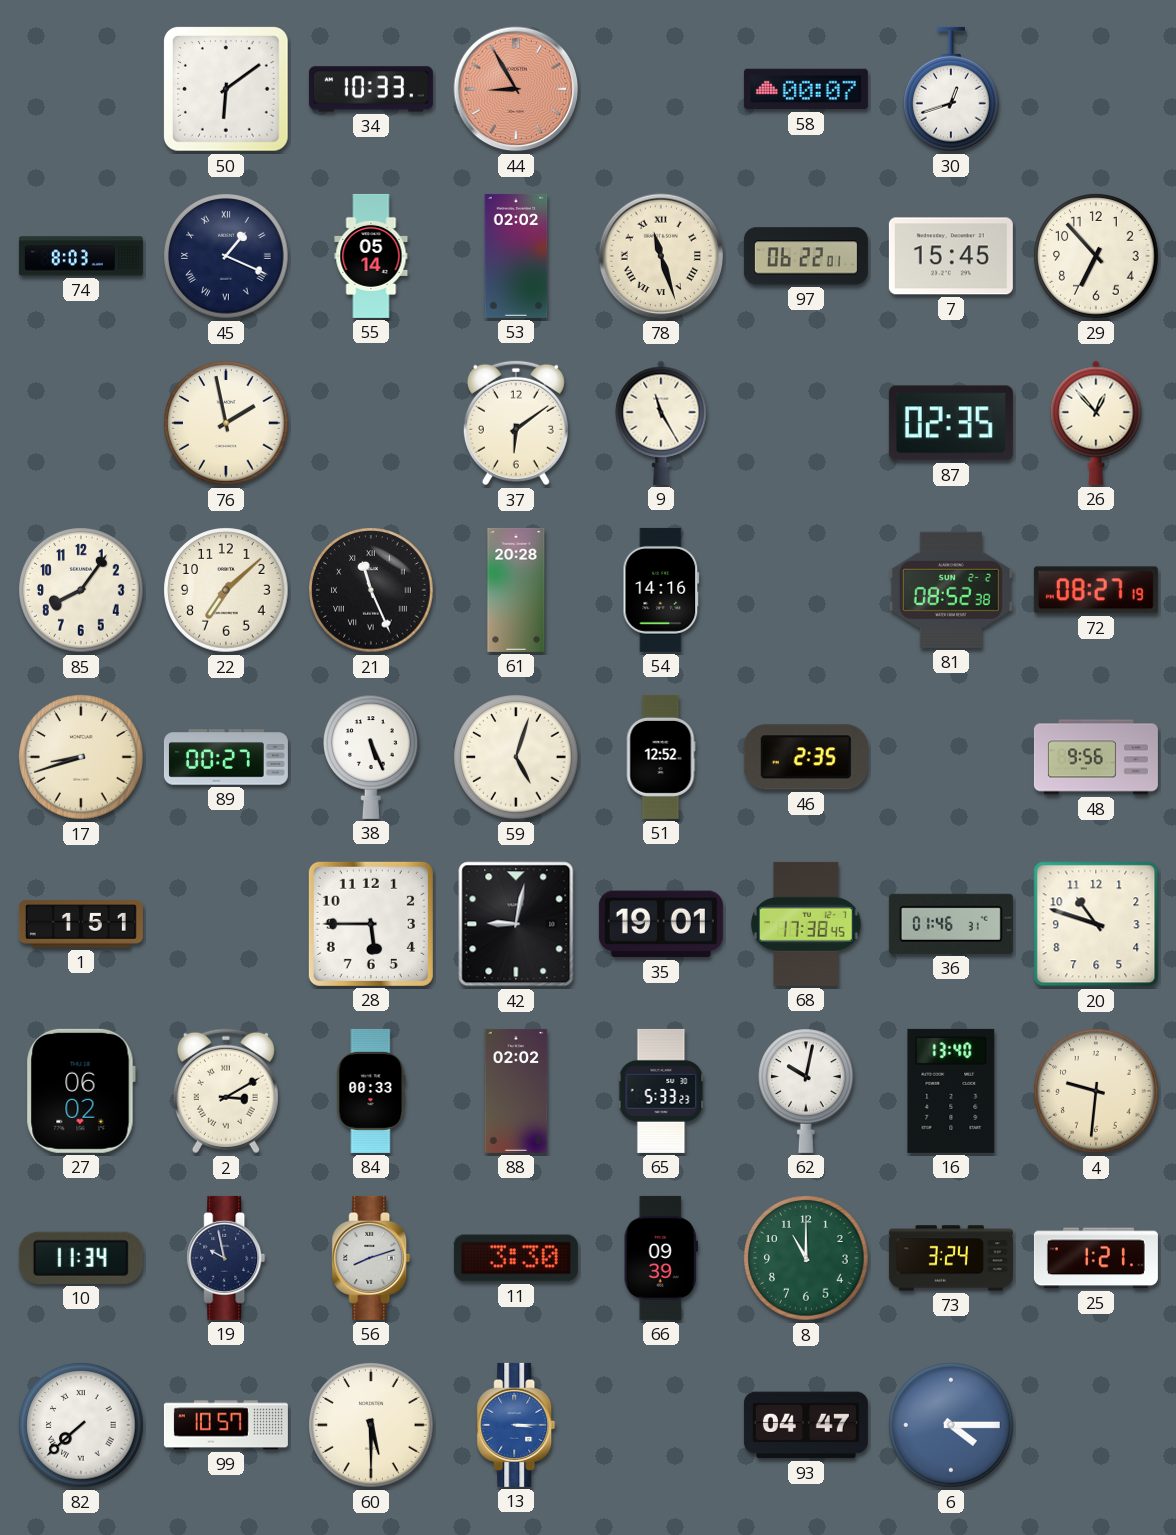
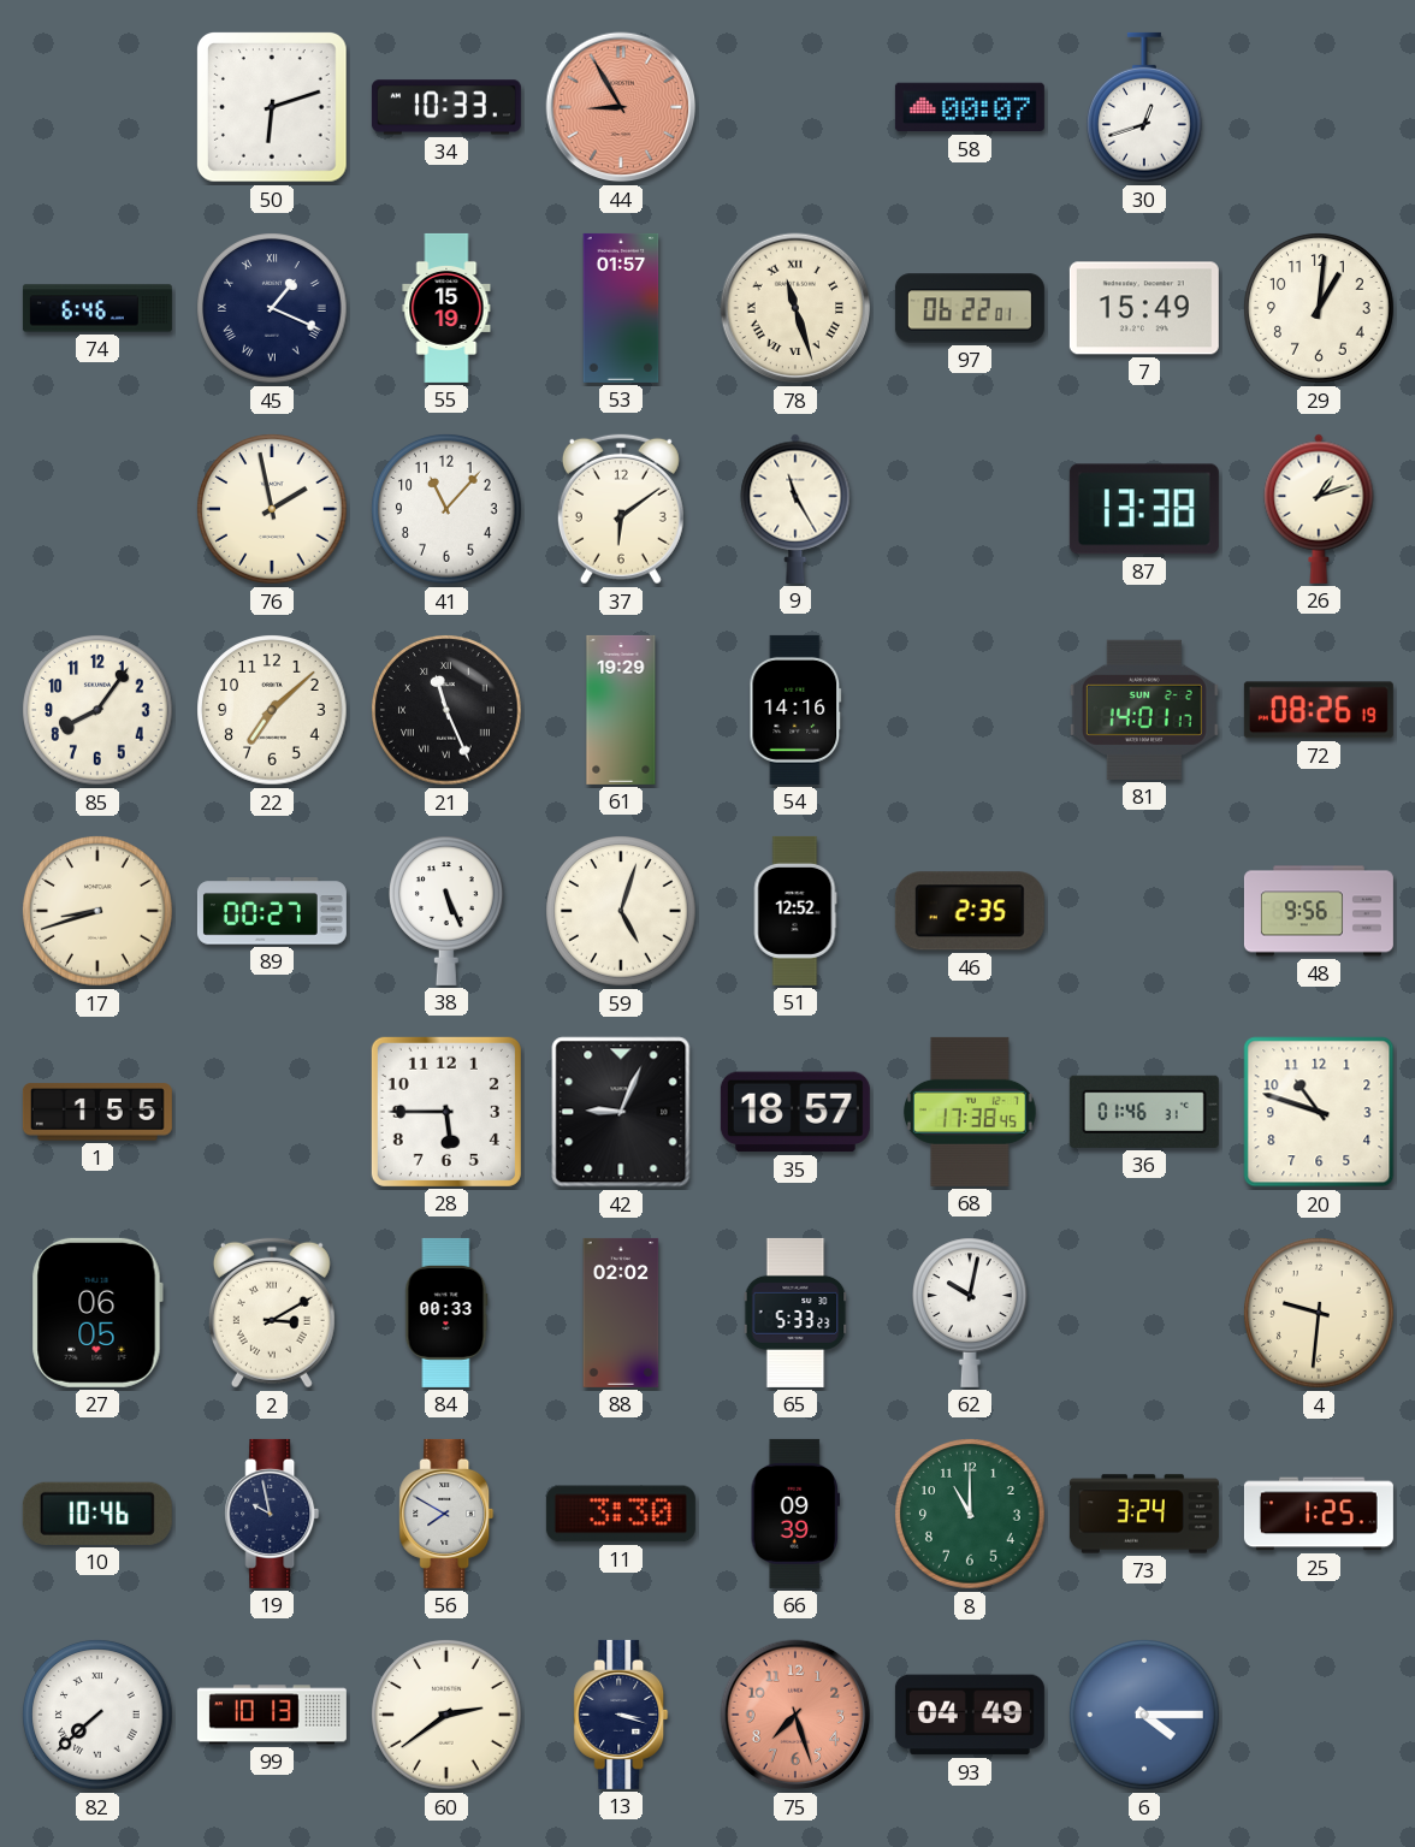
50: 6:09 -> 6:12
74: 8:03 -> 6:46
55: 05:14 -> 15:19
53: 02:02 -> 01:57
7: 15:45 -> 15:49
29: 6:53 -> 1:01
41: none -> 11:07
87: 02:35 -> 13:38
26: 12:53 -> 1:12
61: 20:28 -> 19:29
81: 08:52 -> 14:01
72: 08:27 -> 08:26
1: 1:51 -> 1:55
42: 9:02 -> 9:04
35: 19:01 -> 18:57
27: 06:02 -> 06:05
16: 13:40 -> none
10: 11:34 -> 10:46
56: 8:12 -> 7:50
25: 1:21 -> 1:25
99: 10:57 -> 10:13
60: 5:30 -> 2:39
13: 3:15 -> 3:18
13 dial: blue -> navy
75: none -> 7:27
93: 04:47 -> 04:49
